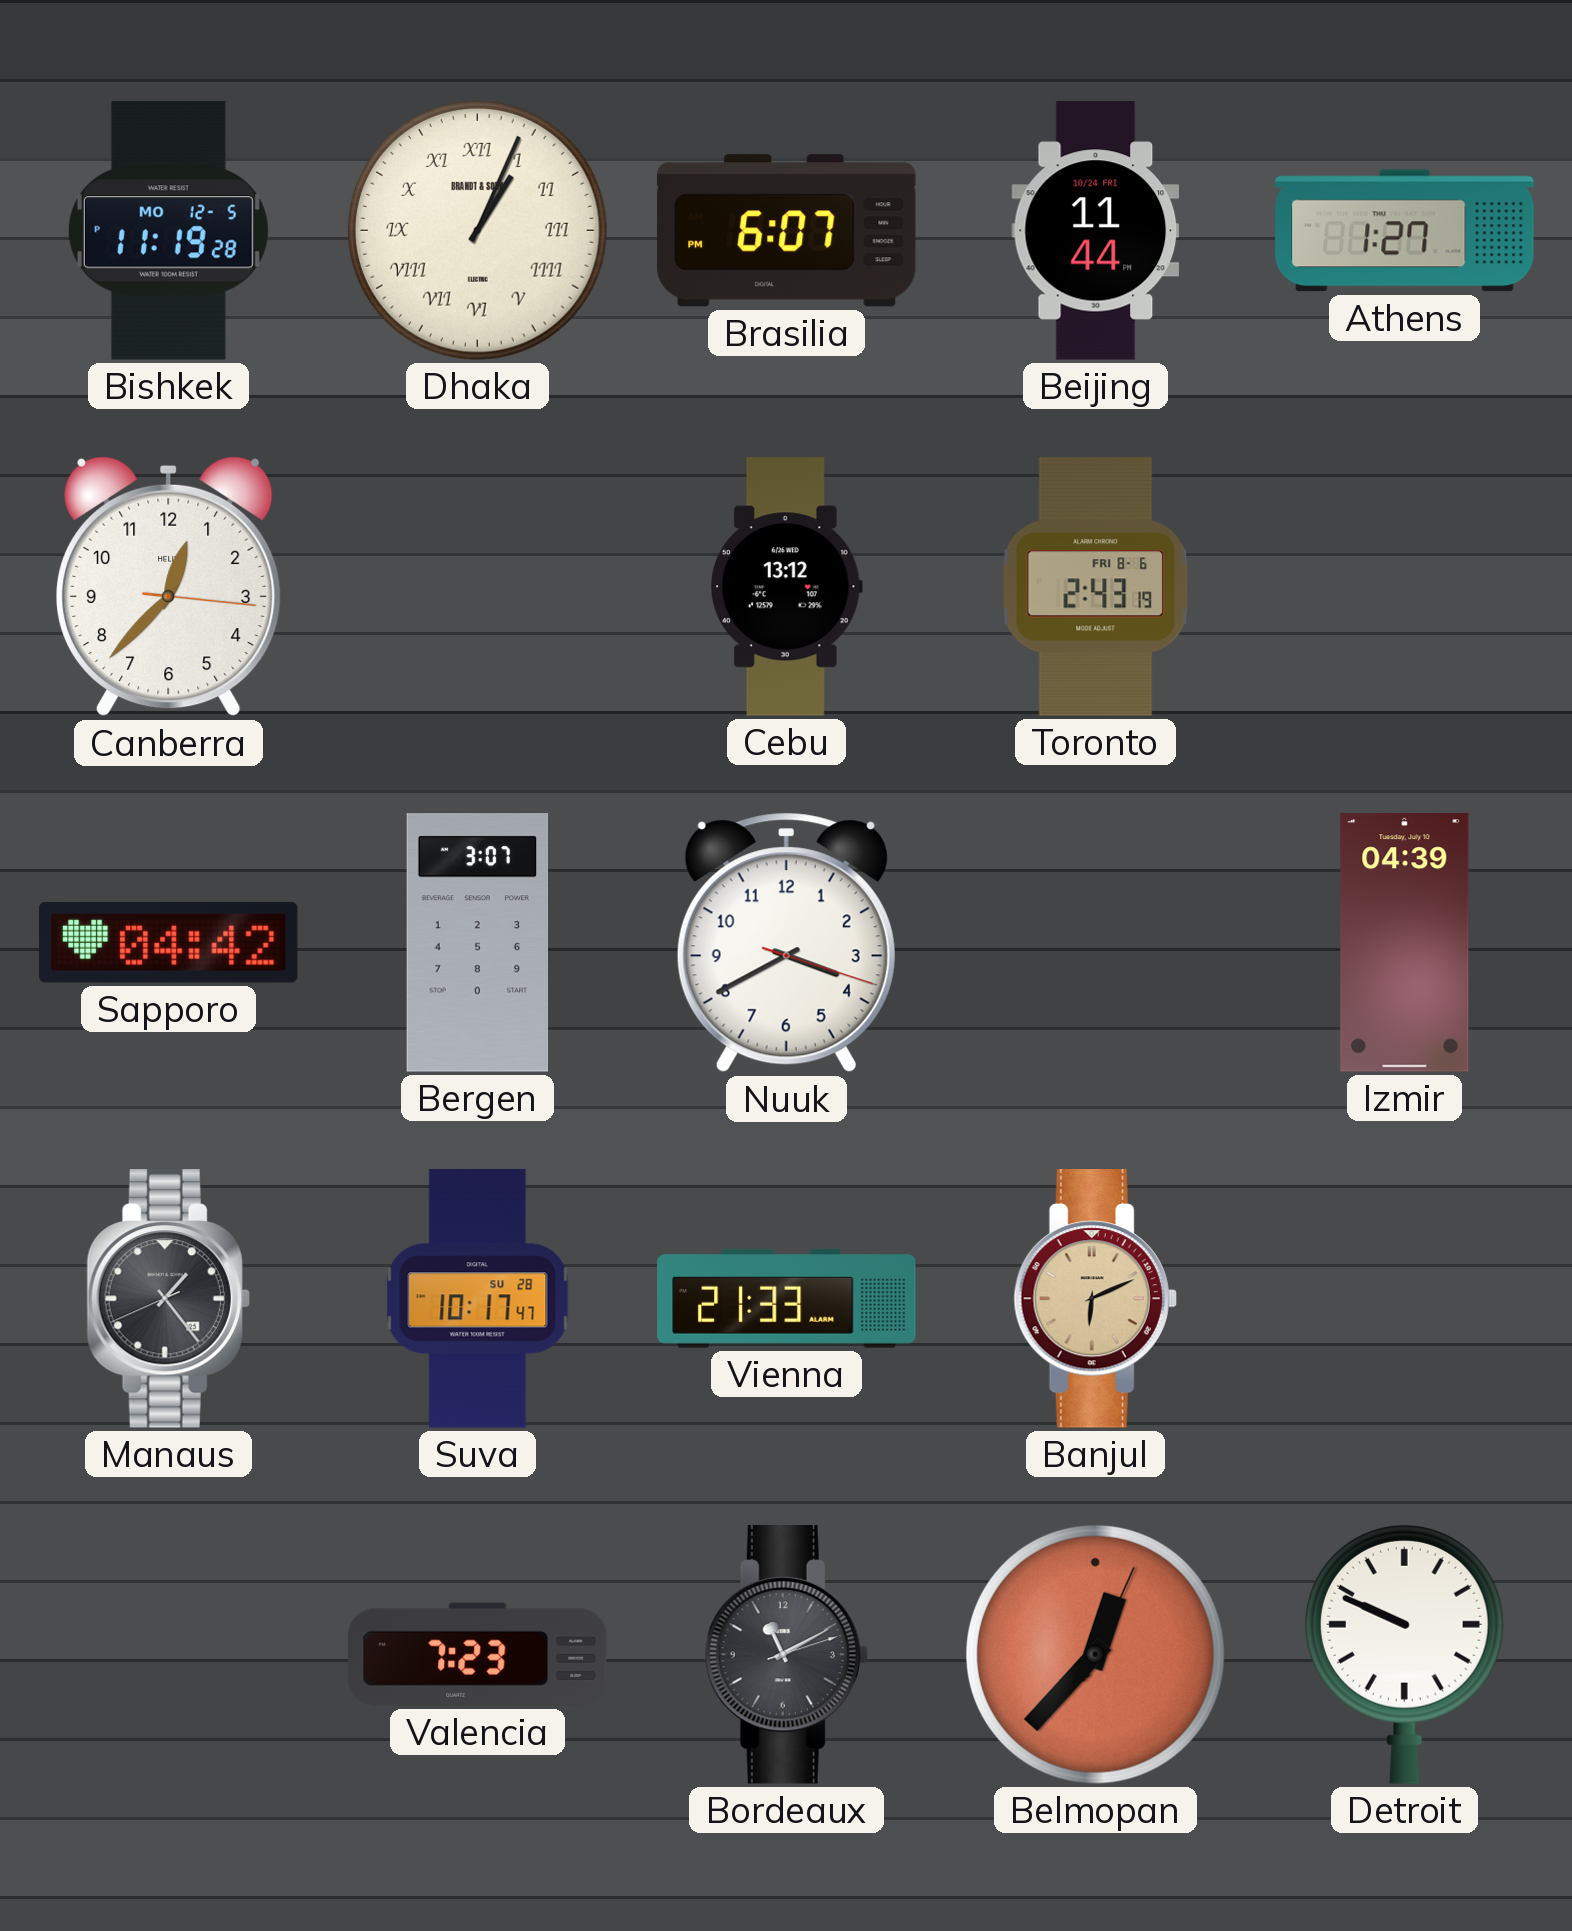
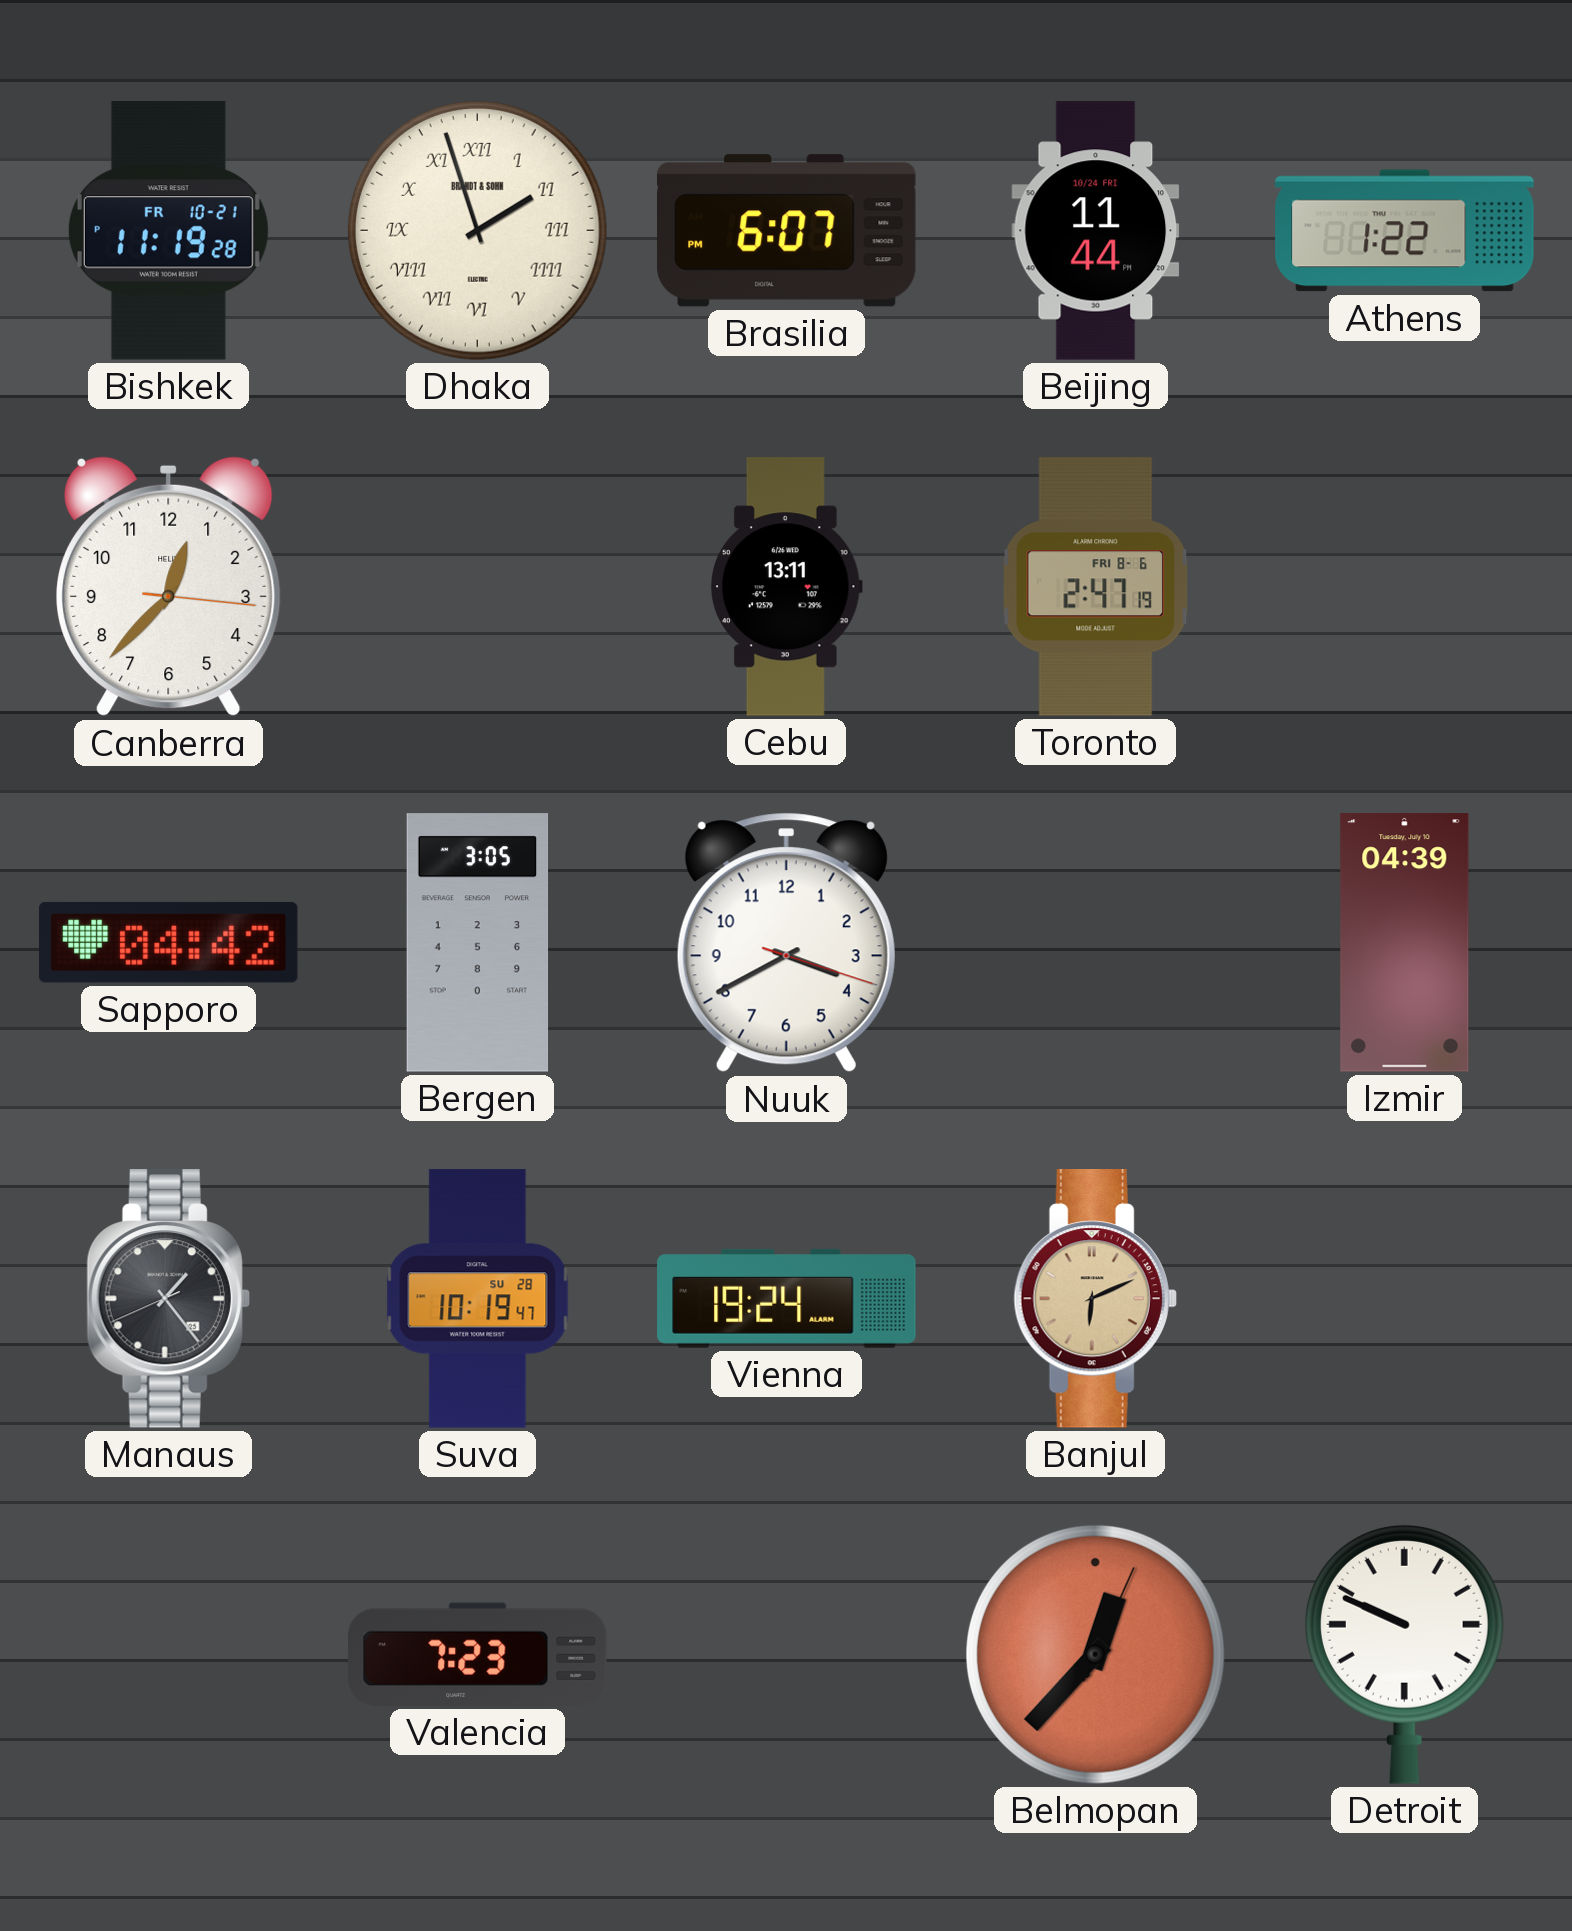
Bishkek date: MO 12-5 -> FR 10-21
Dhaka: 1:04 -> 1:57
Athens: 1:27 -> 1:22
Cebu: 13:12 -> 13:11
Toronto: 2:43 -> 2:47
Bergen: 3:07 -> 3:05
Suva: 10:17 -> 10:19
Vienna: 21:33 -> 19:24
Bordeaux: 11:10 -> none
